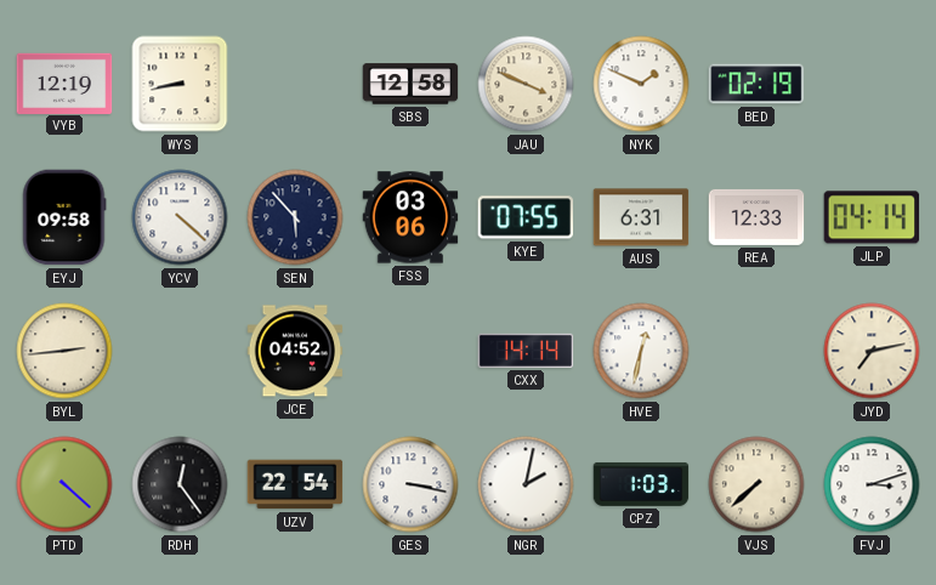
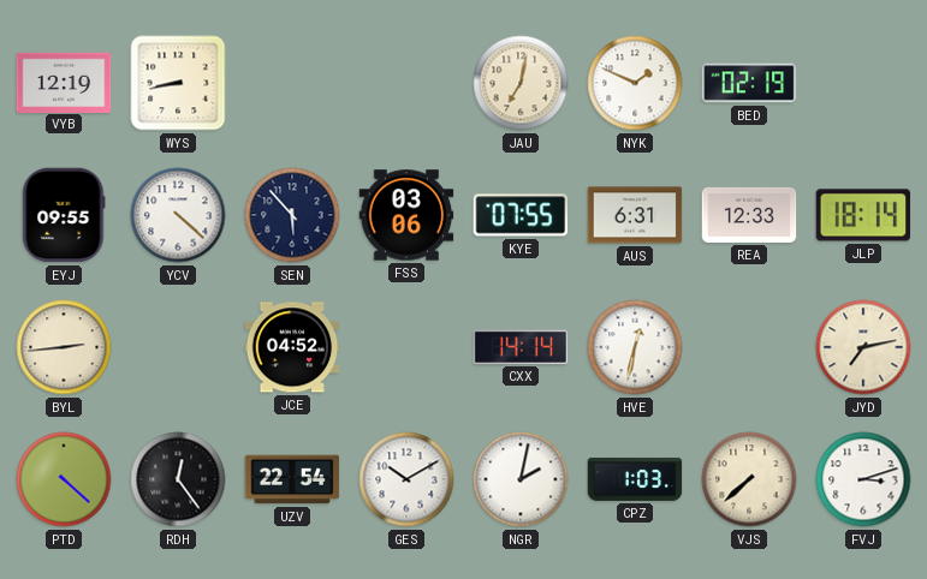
SBS: 12:58 -> none
JAU: 3:49 -> 7:02
EYJ: 09:58 -> 09:55
JLP: 04:14 -> 18:14
GES: 3:17 -> 10:10
